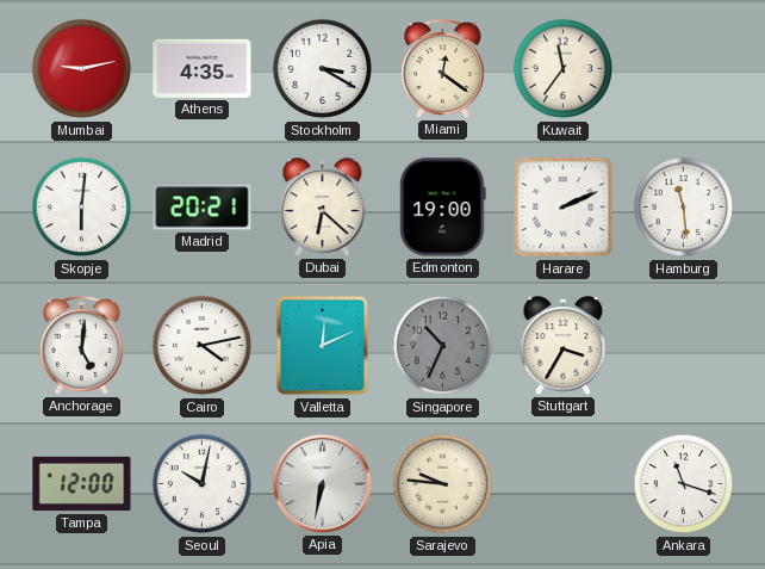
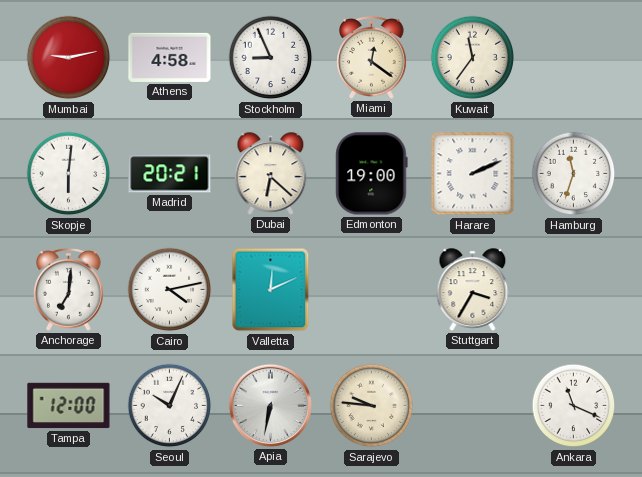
Athens: 4:35 -> 4:58
Stockholm: 3:20 -> 8:56
Hamburg: 11:29 -> 11:33
Anchorage: 5:01 -> 7:01
Singapore: 10:34 -> none
Seoul: 10:02 -> 10:04
Ankara: 11:18 -> 11:19
